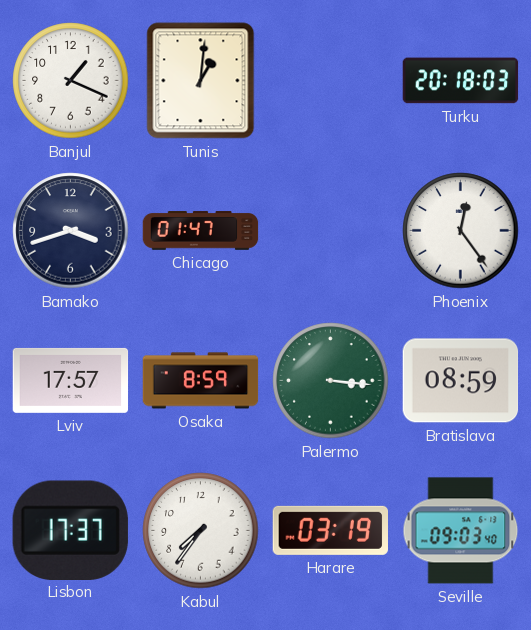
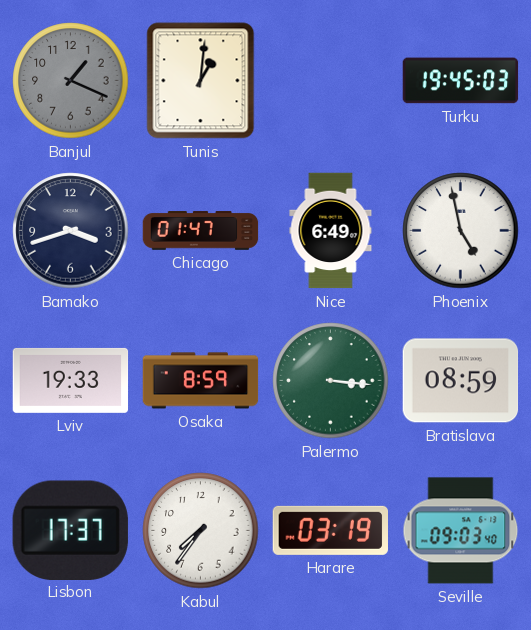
Banjul dial: white -> grey
Turku: 20:18 -> 19:45
Nice: none -> 6:49
Phoenix: 12:24 -> 4:58
Lviv: 17:57 -> 19:33
